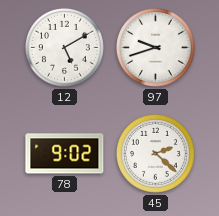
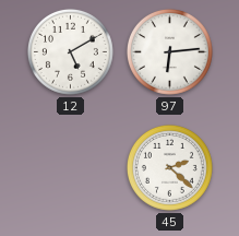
97: 9:42 -> 6:14
78: 9:02 -> none
